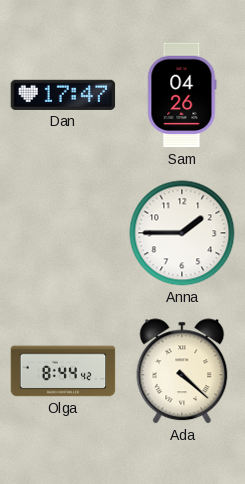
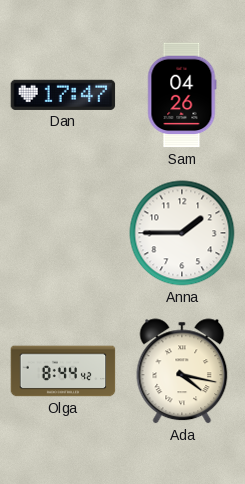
Ada: 4:22 -> 4:17
